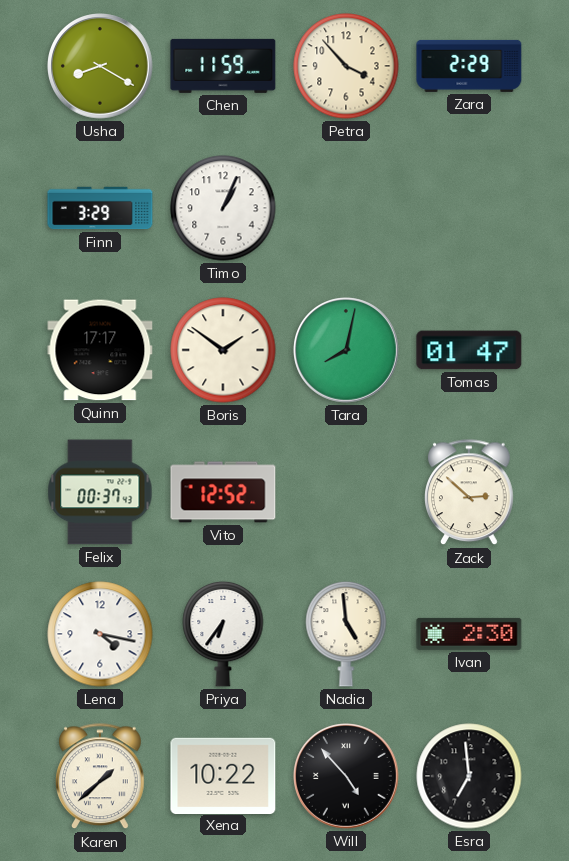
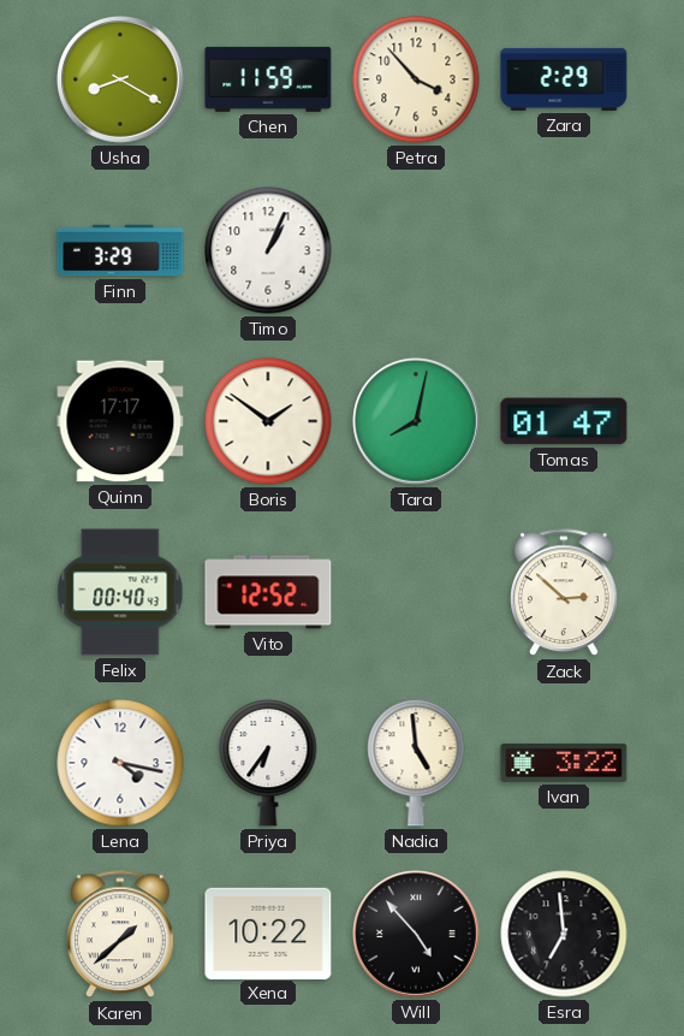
Felix: 00:37 -> 00:40
Ivan: 2:30 -> 3:22
